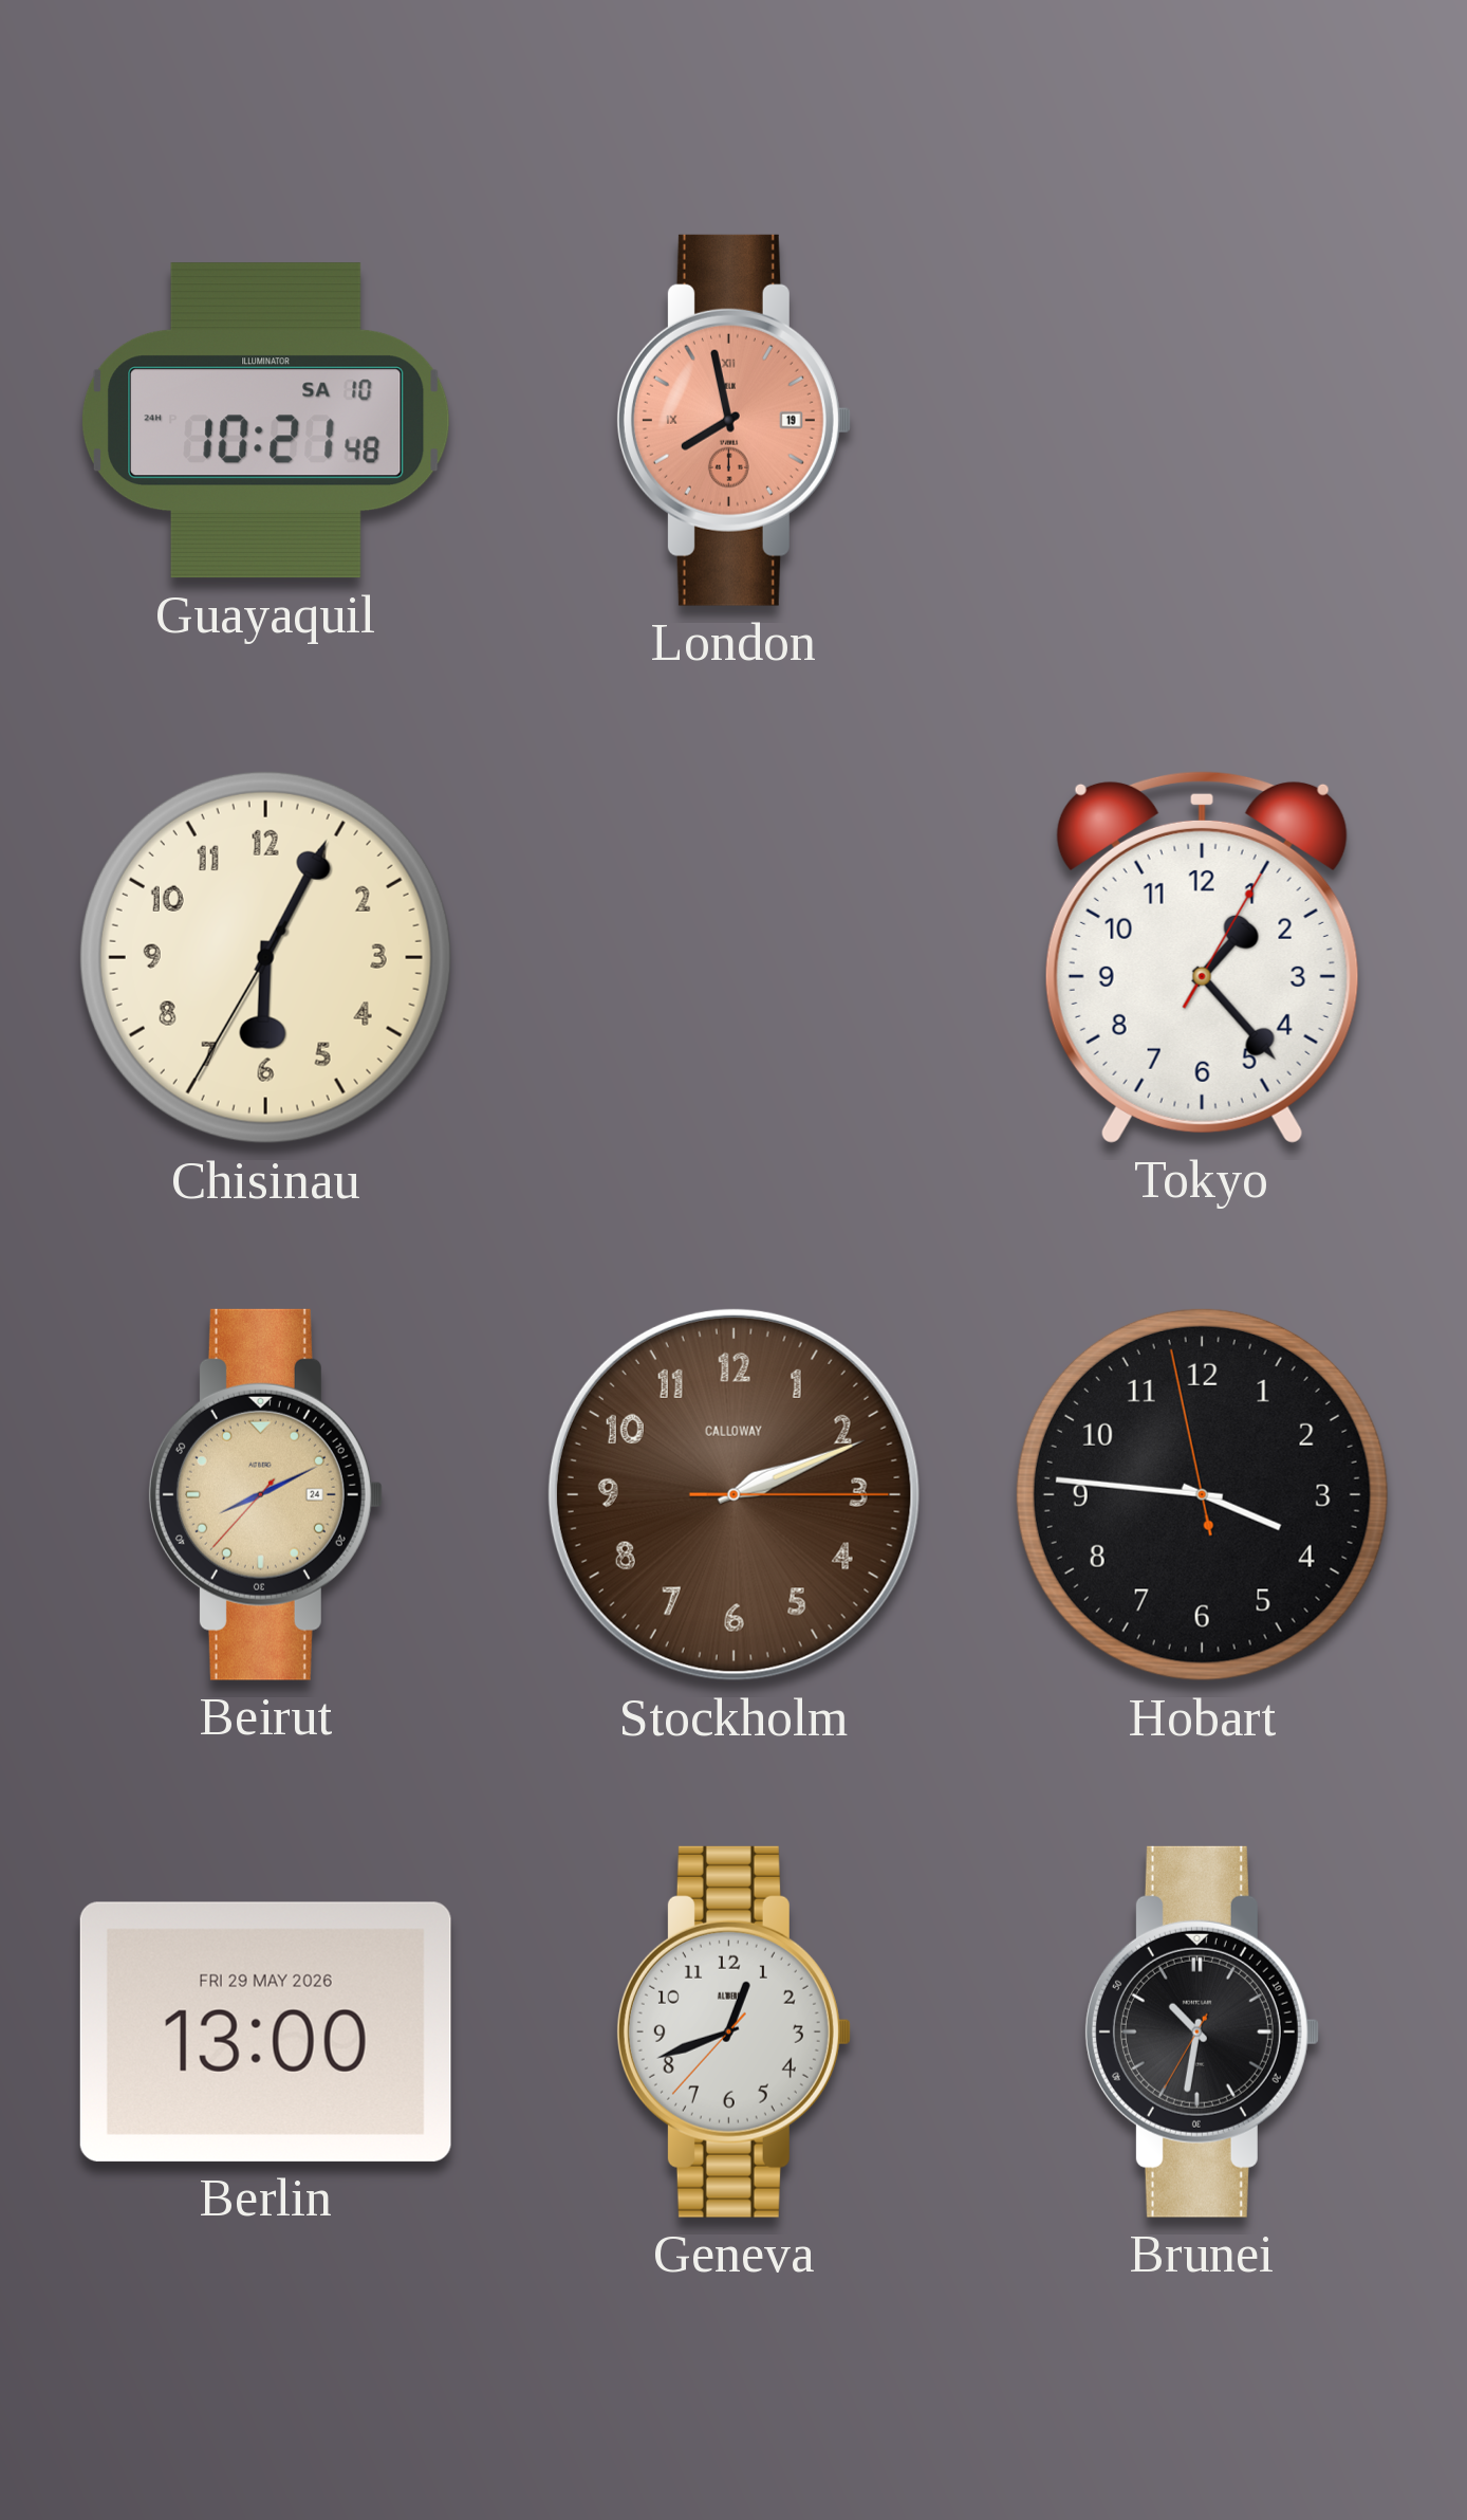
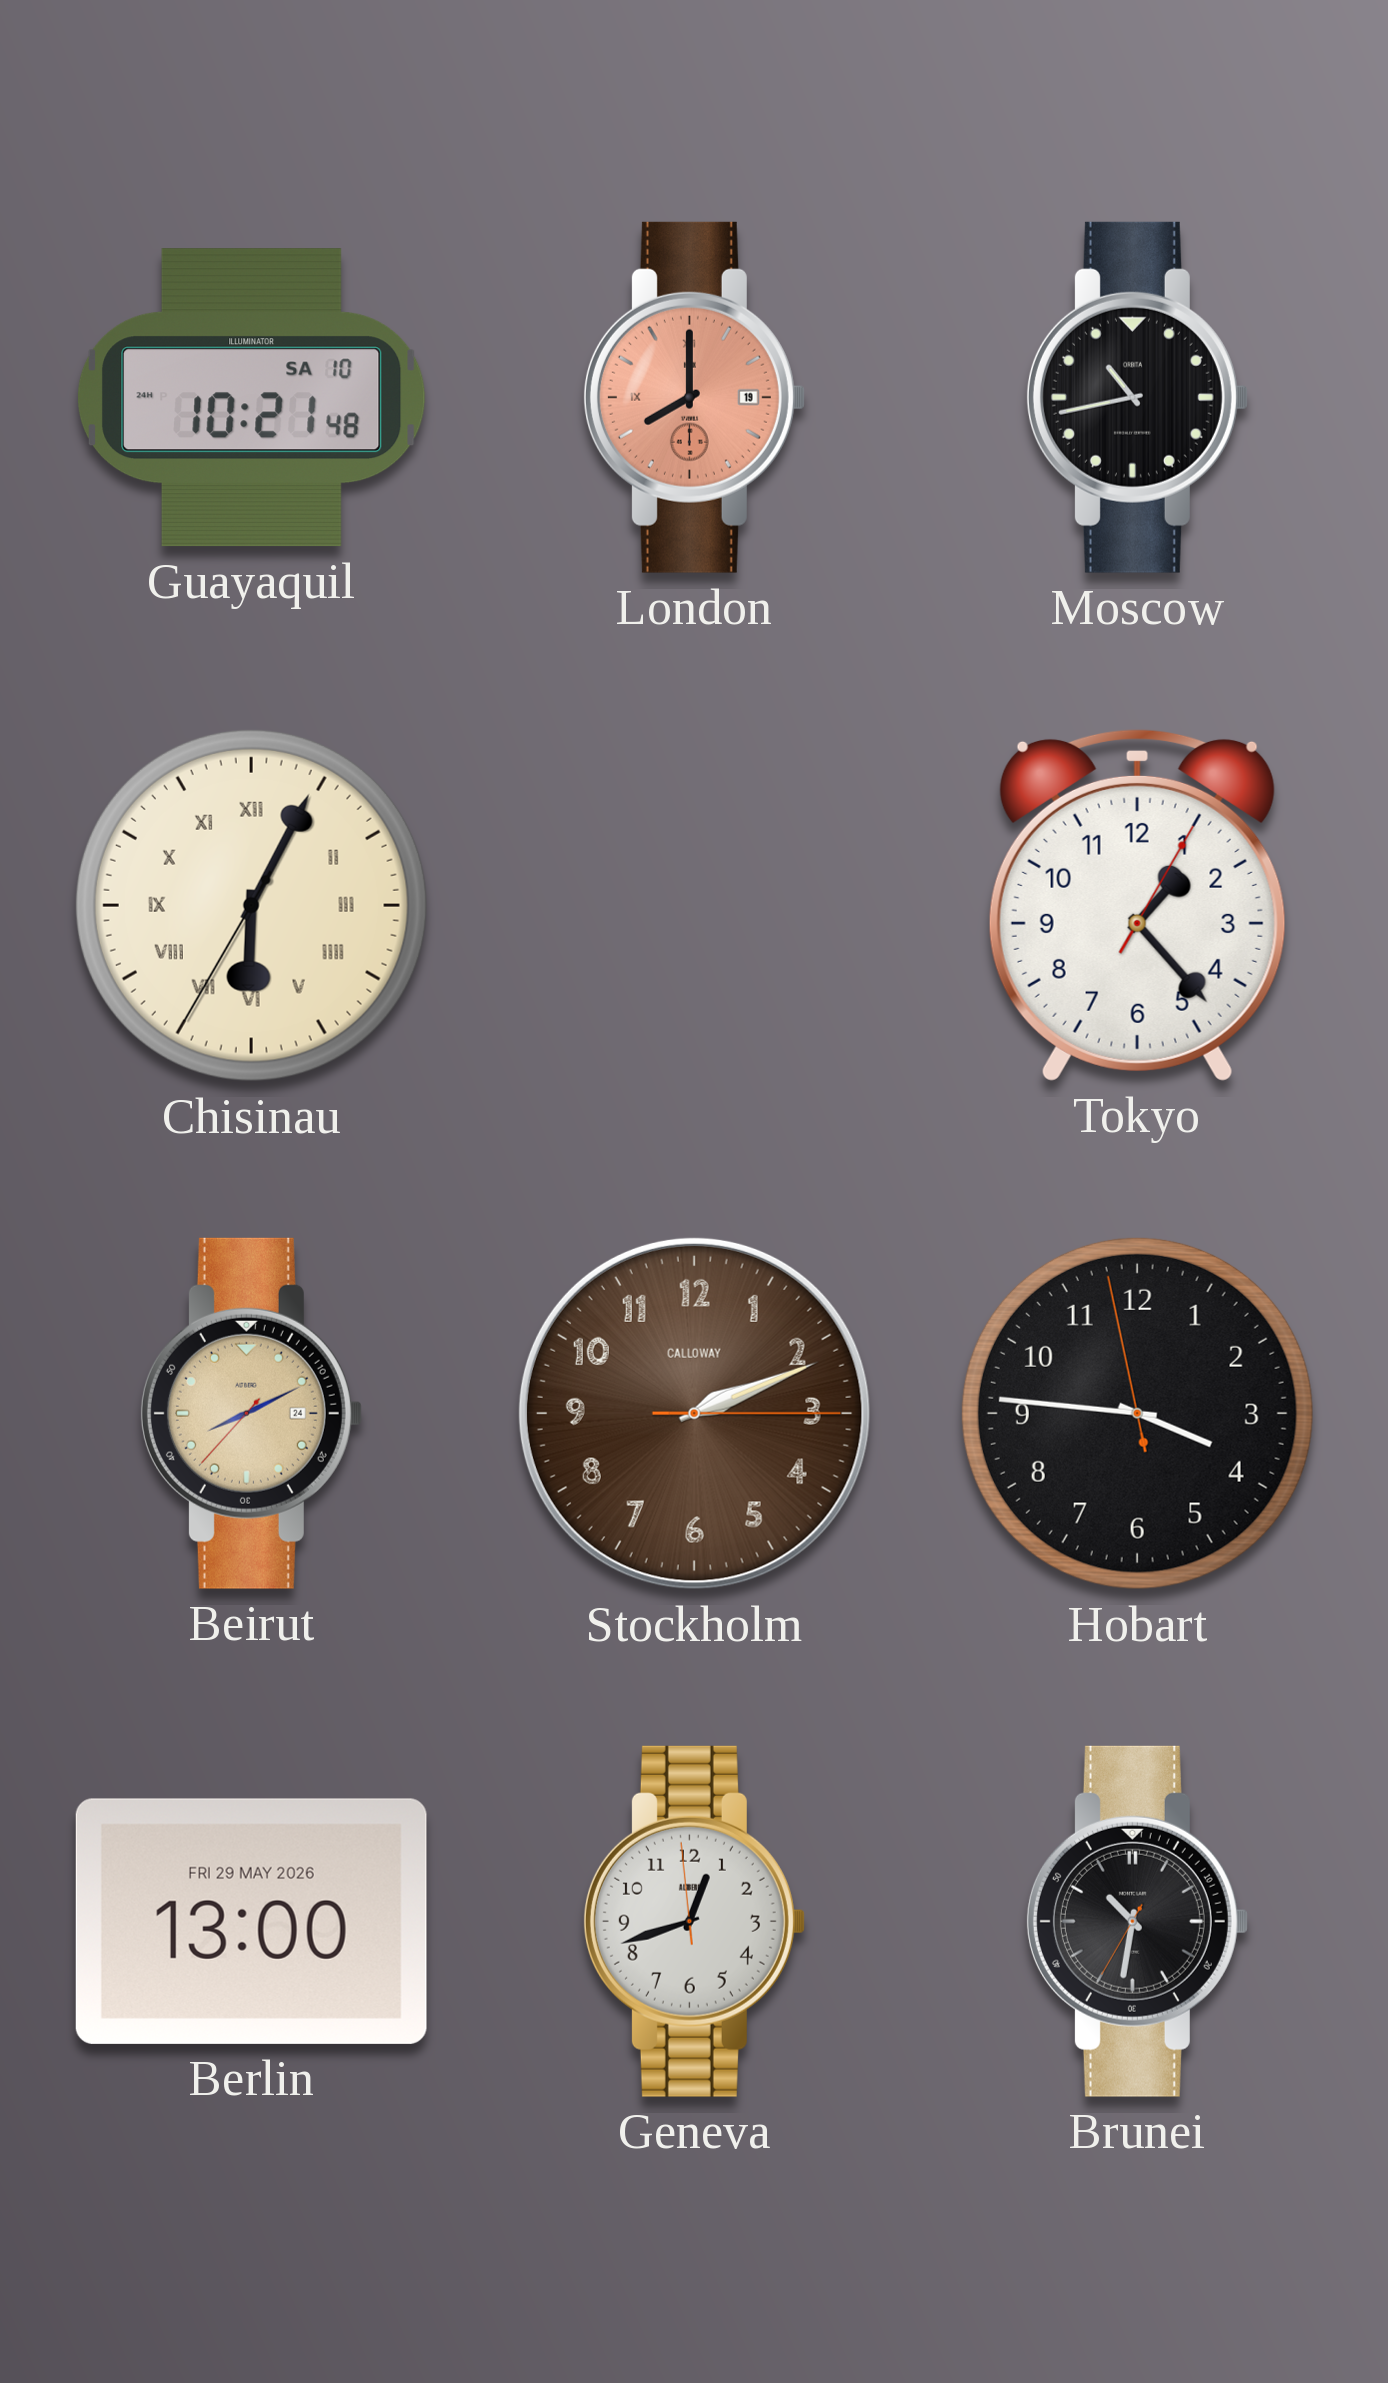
London: 7:58 -> 8:00
Moscow: none -> 10:43
Chisinau numerals: Arabic -> Roman
Geneva: 12:41:37 -> 12:41:59
